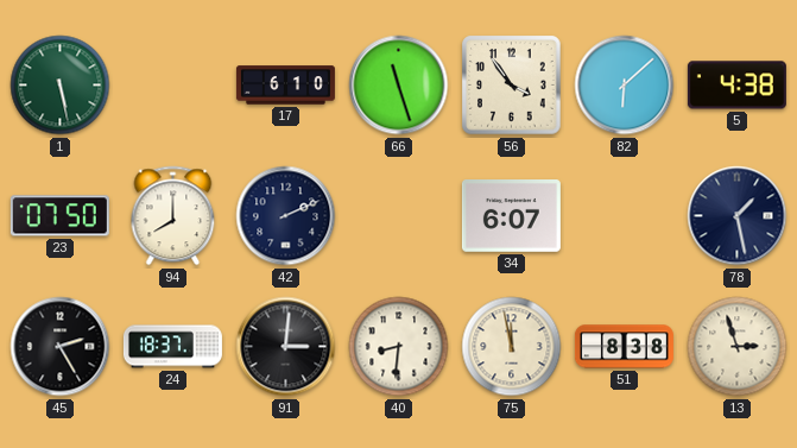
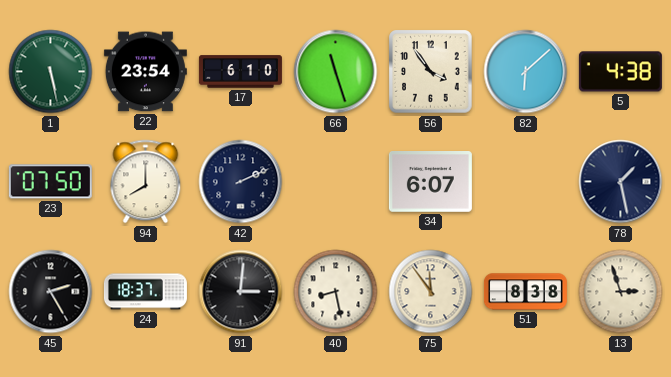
22: none -> 23:54
40: 8:31 -> 8:28
75: 11:58 -> 11:54
